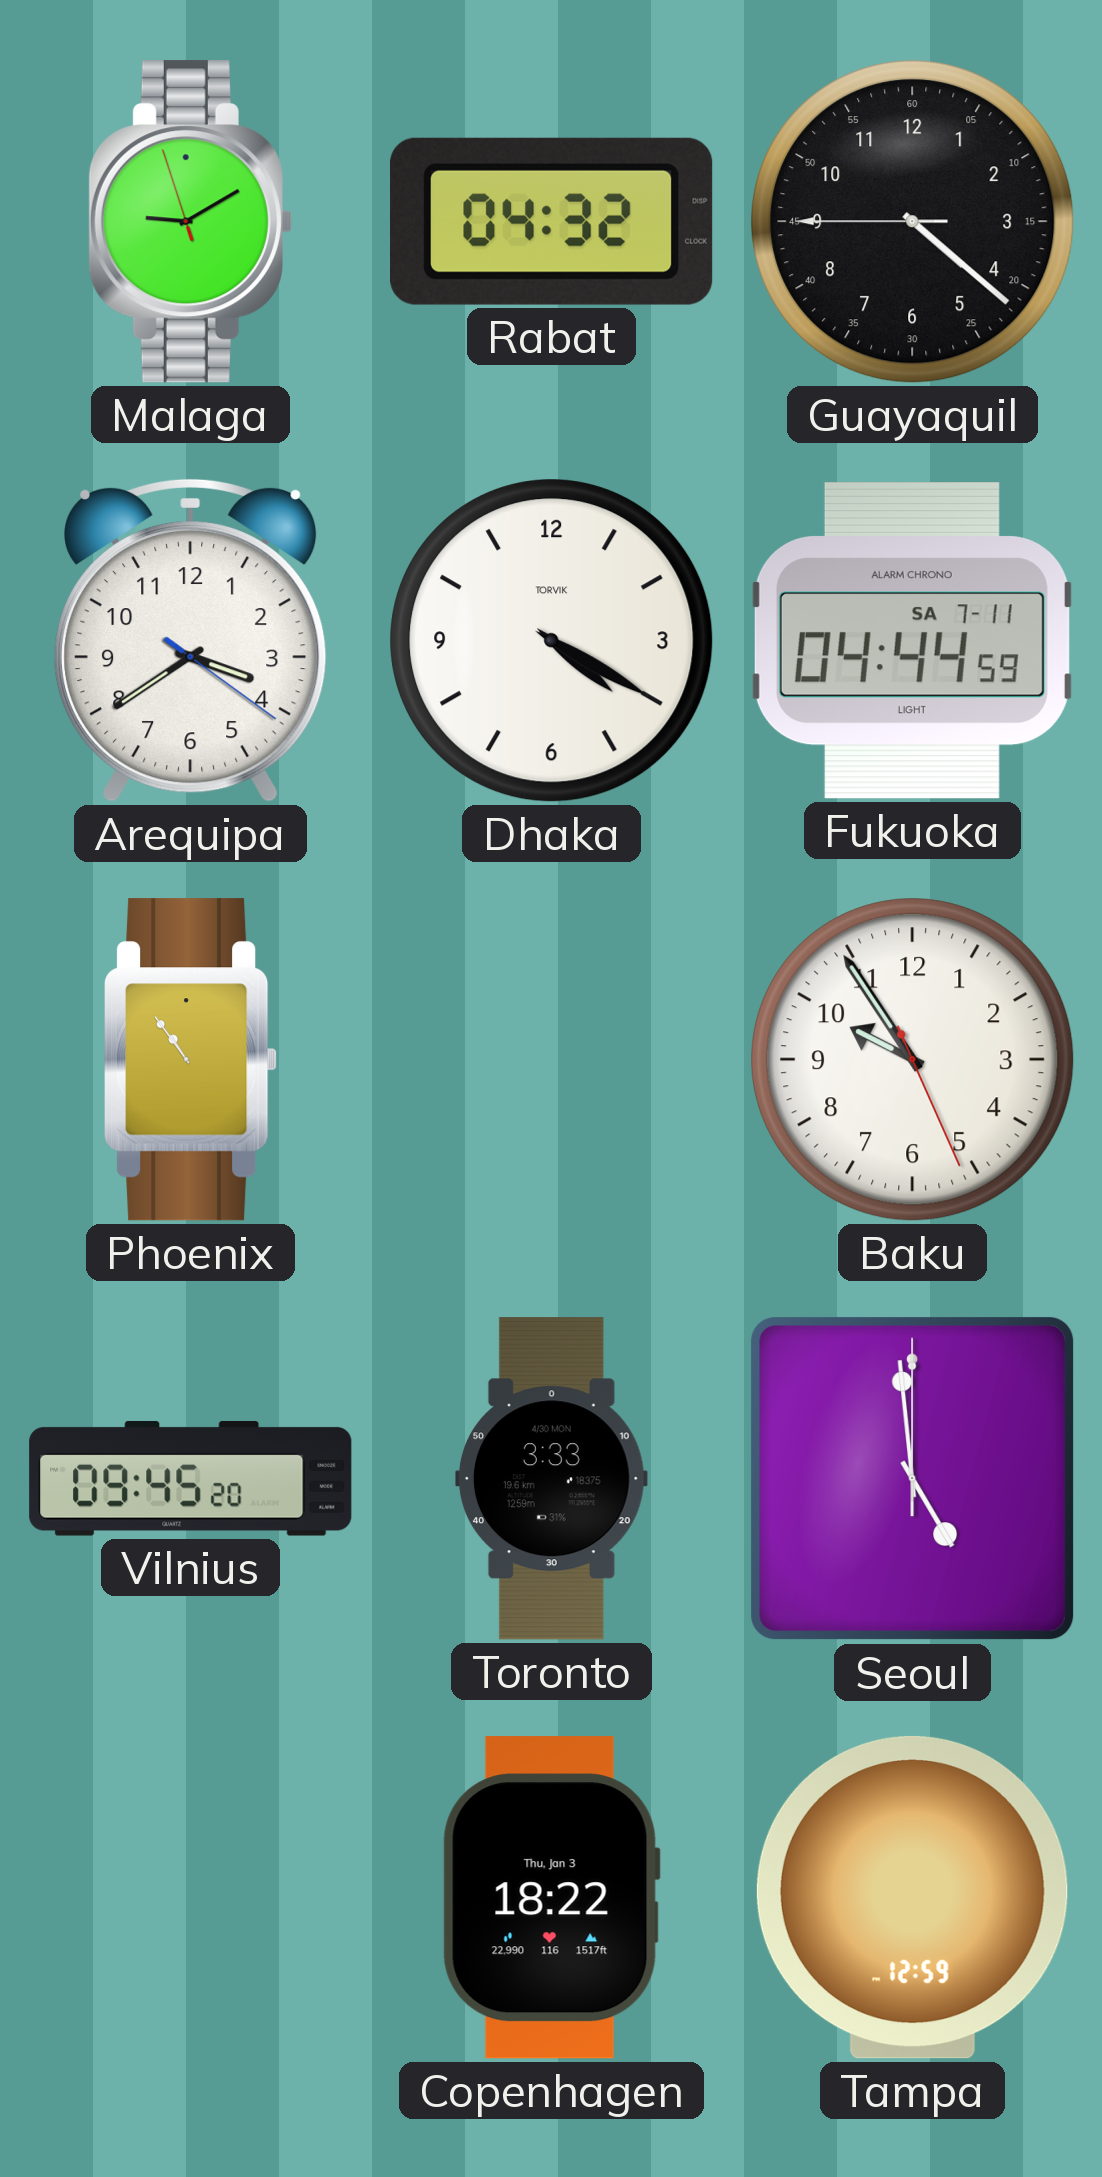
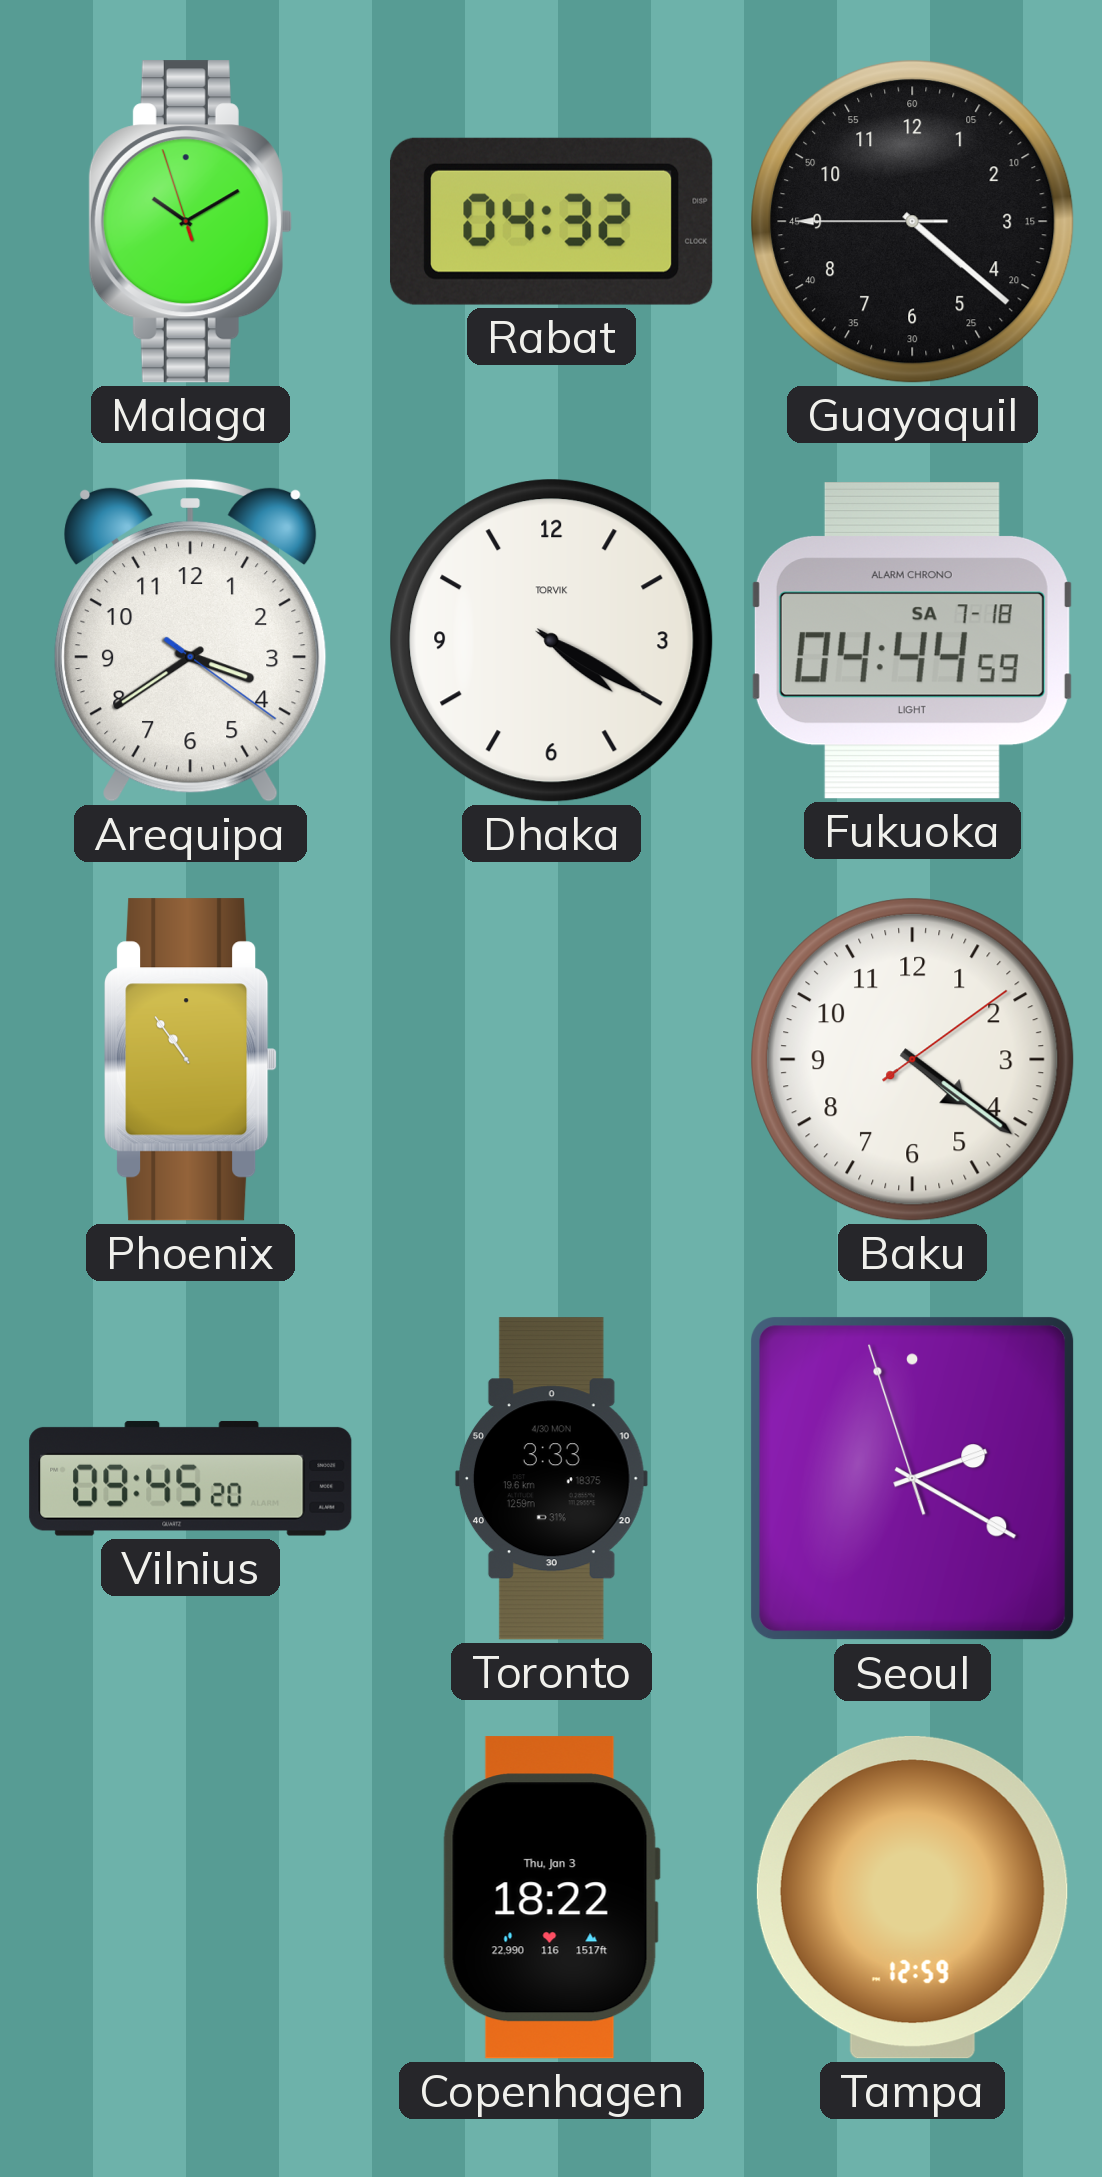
Malaga: 9:09 -> 10:09
Fukuoka date: SA 7-11 -> SA 7-18
Baku: 9:54 -> 4:21
Seoul: 4:59 -> 2:19
